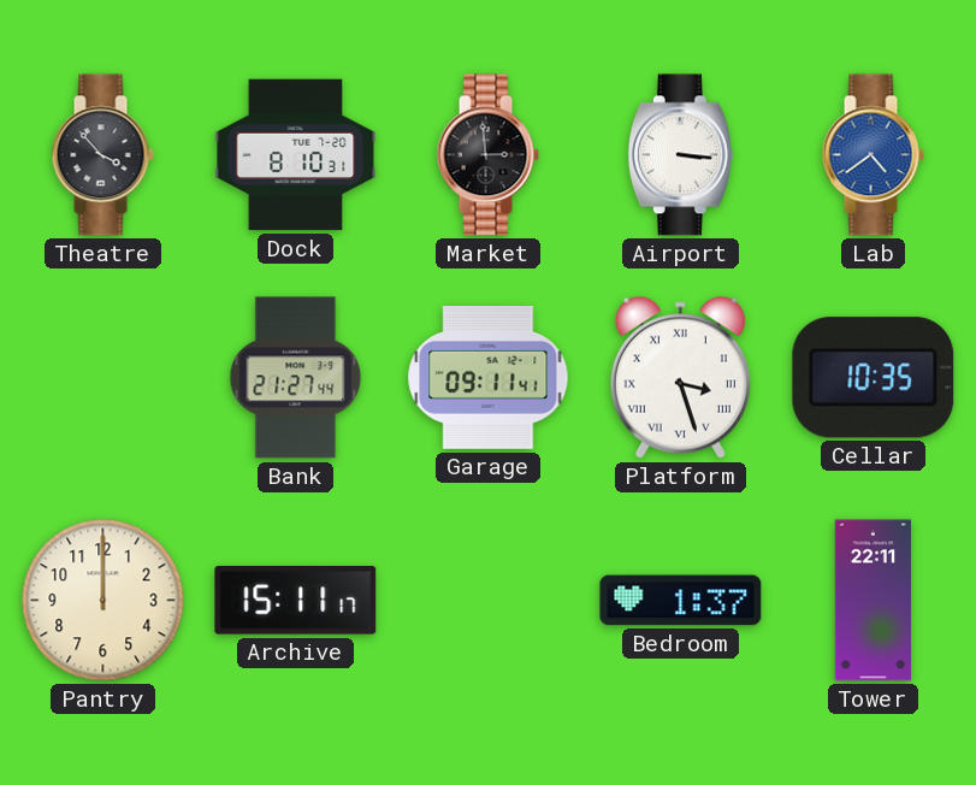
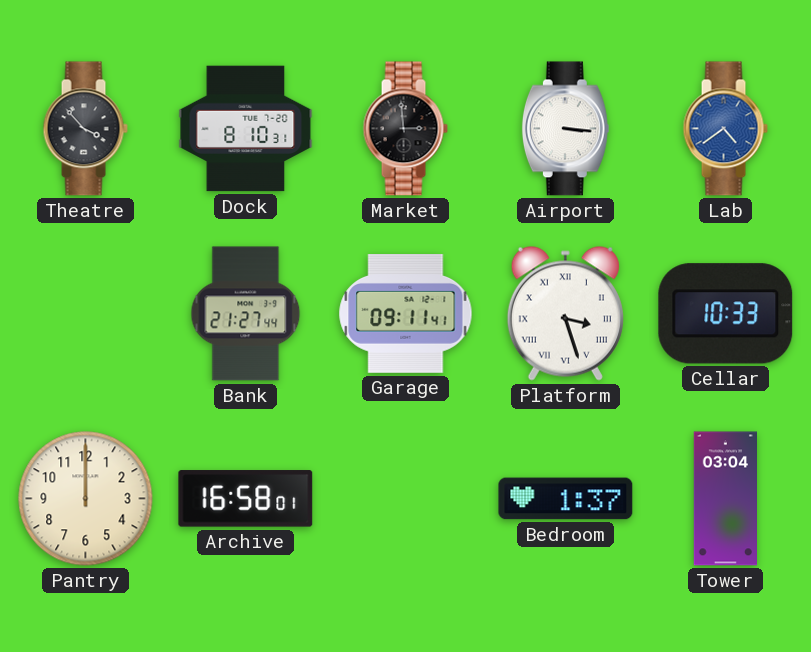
Cellar: 10:35 -> 10:33
Archive: 15:11 -> 16:58
Tower: 22:11 -> 03:04
